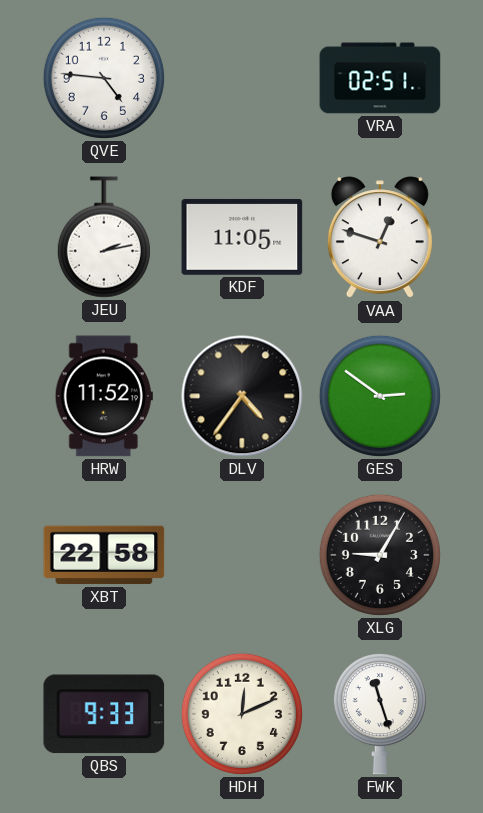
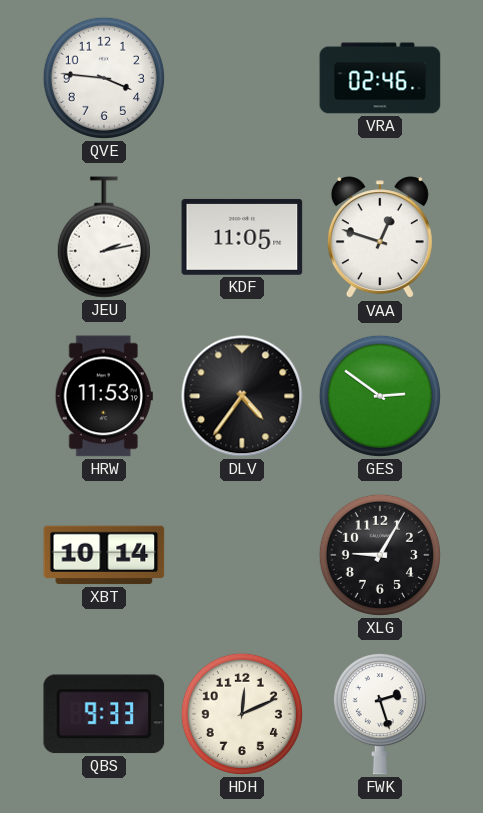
QVE: 4:46 -> 3:46
VRA: 02:51 -> 02:46
HRW: 11:52 -> 11:53
XBT: 22:58 -> 10:14
FWK: 11:27 -> 2:27
